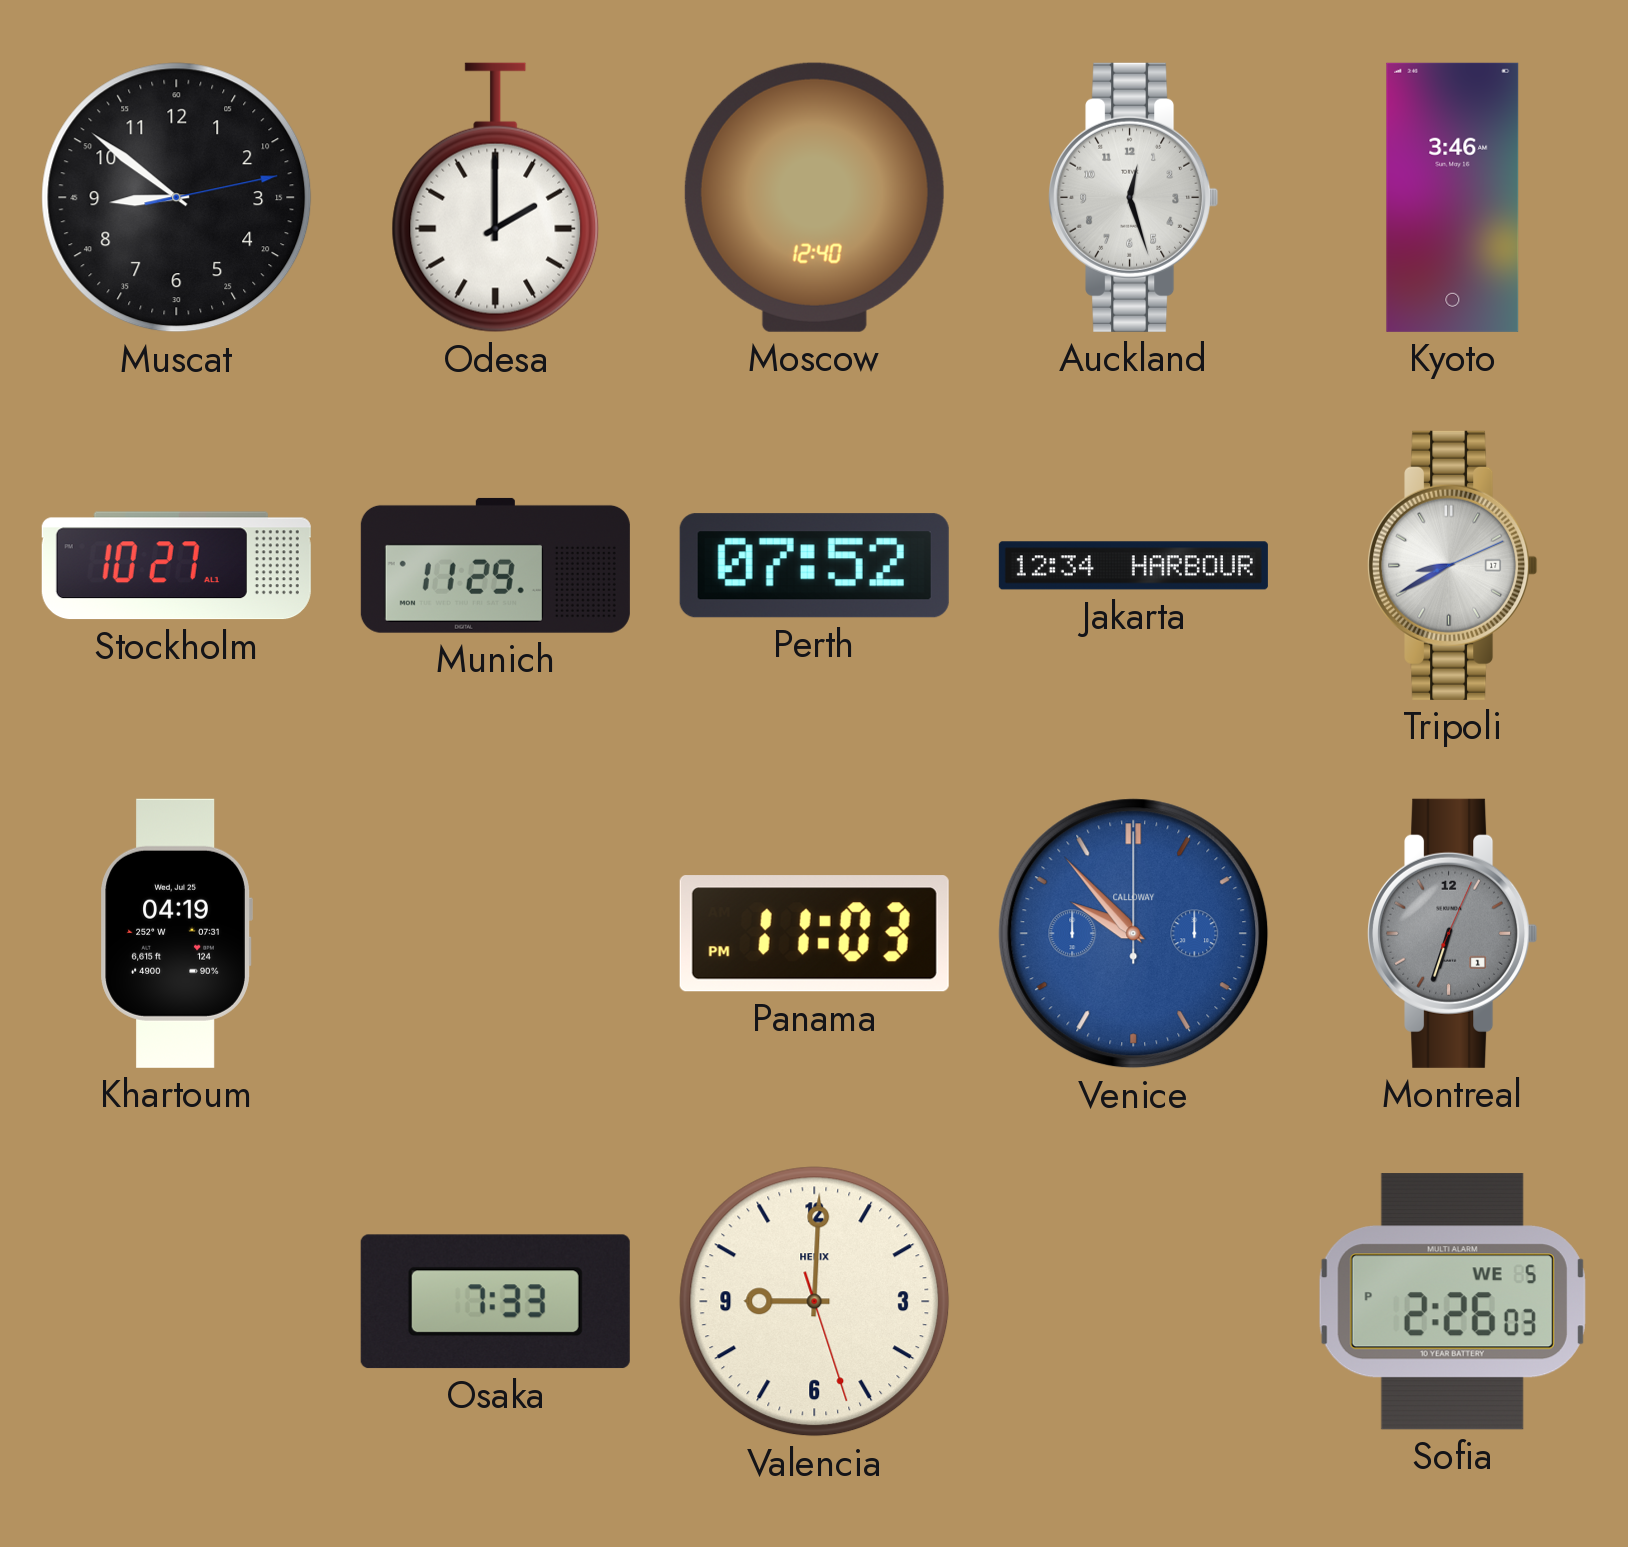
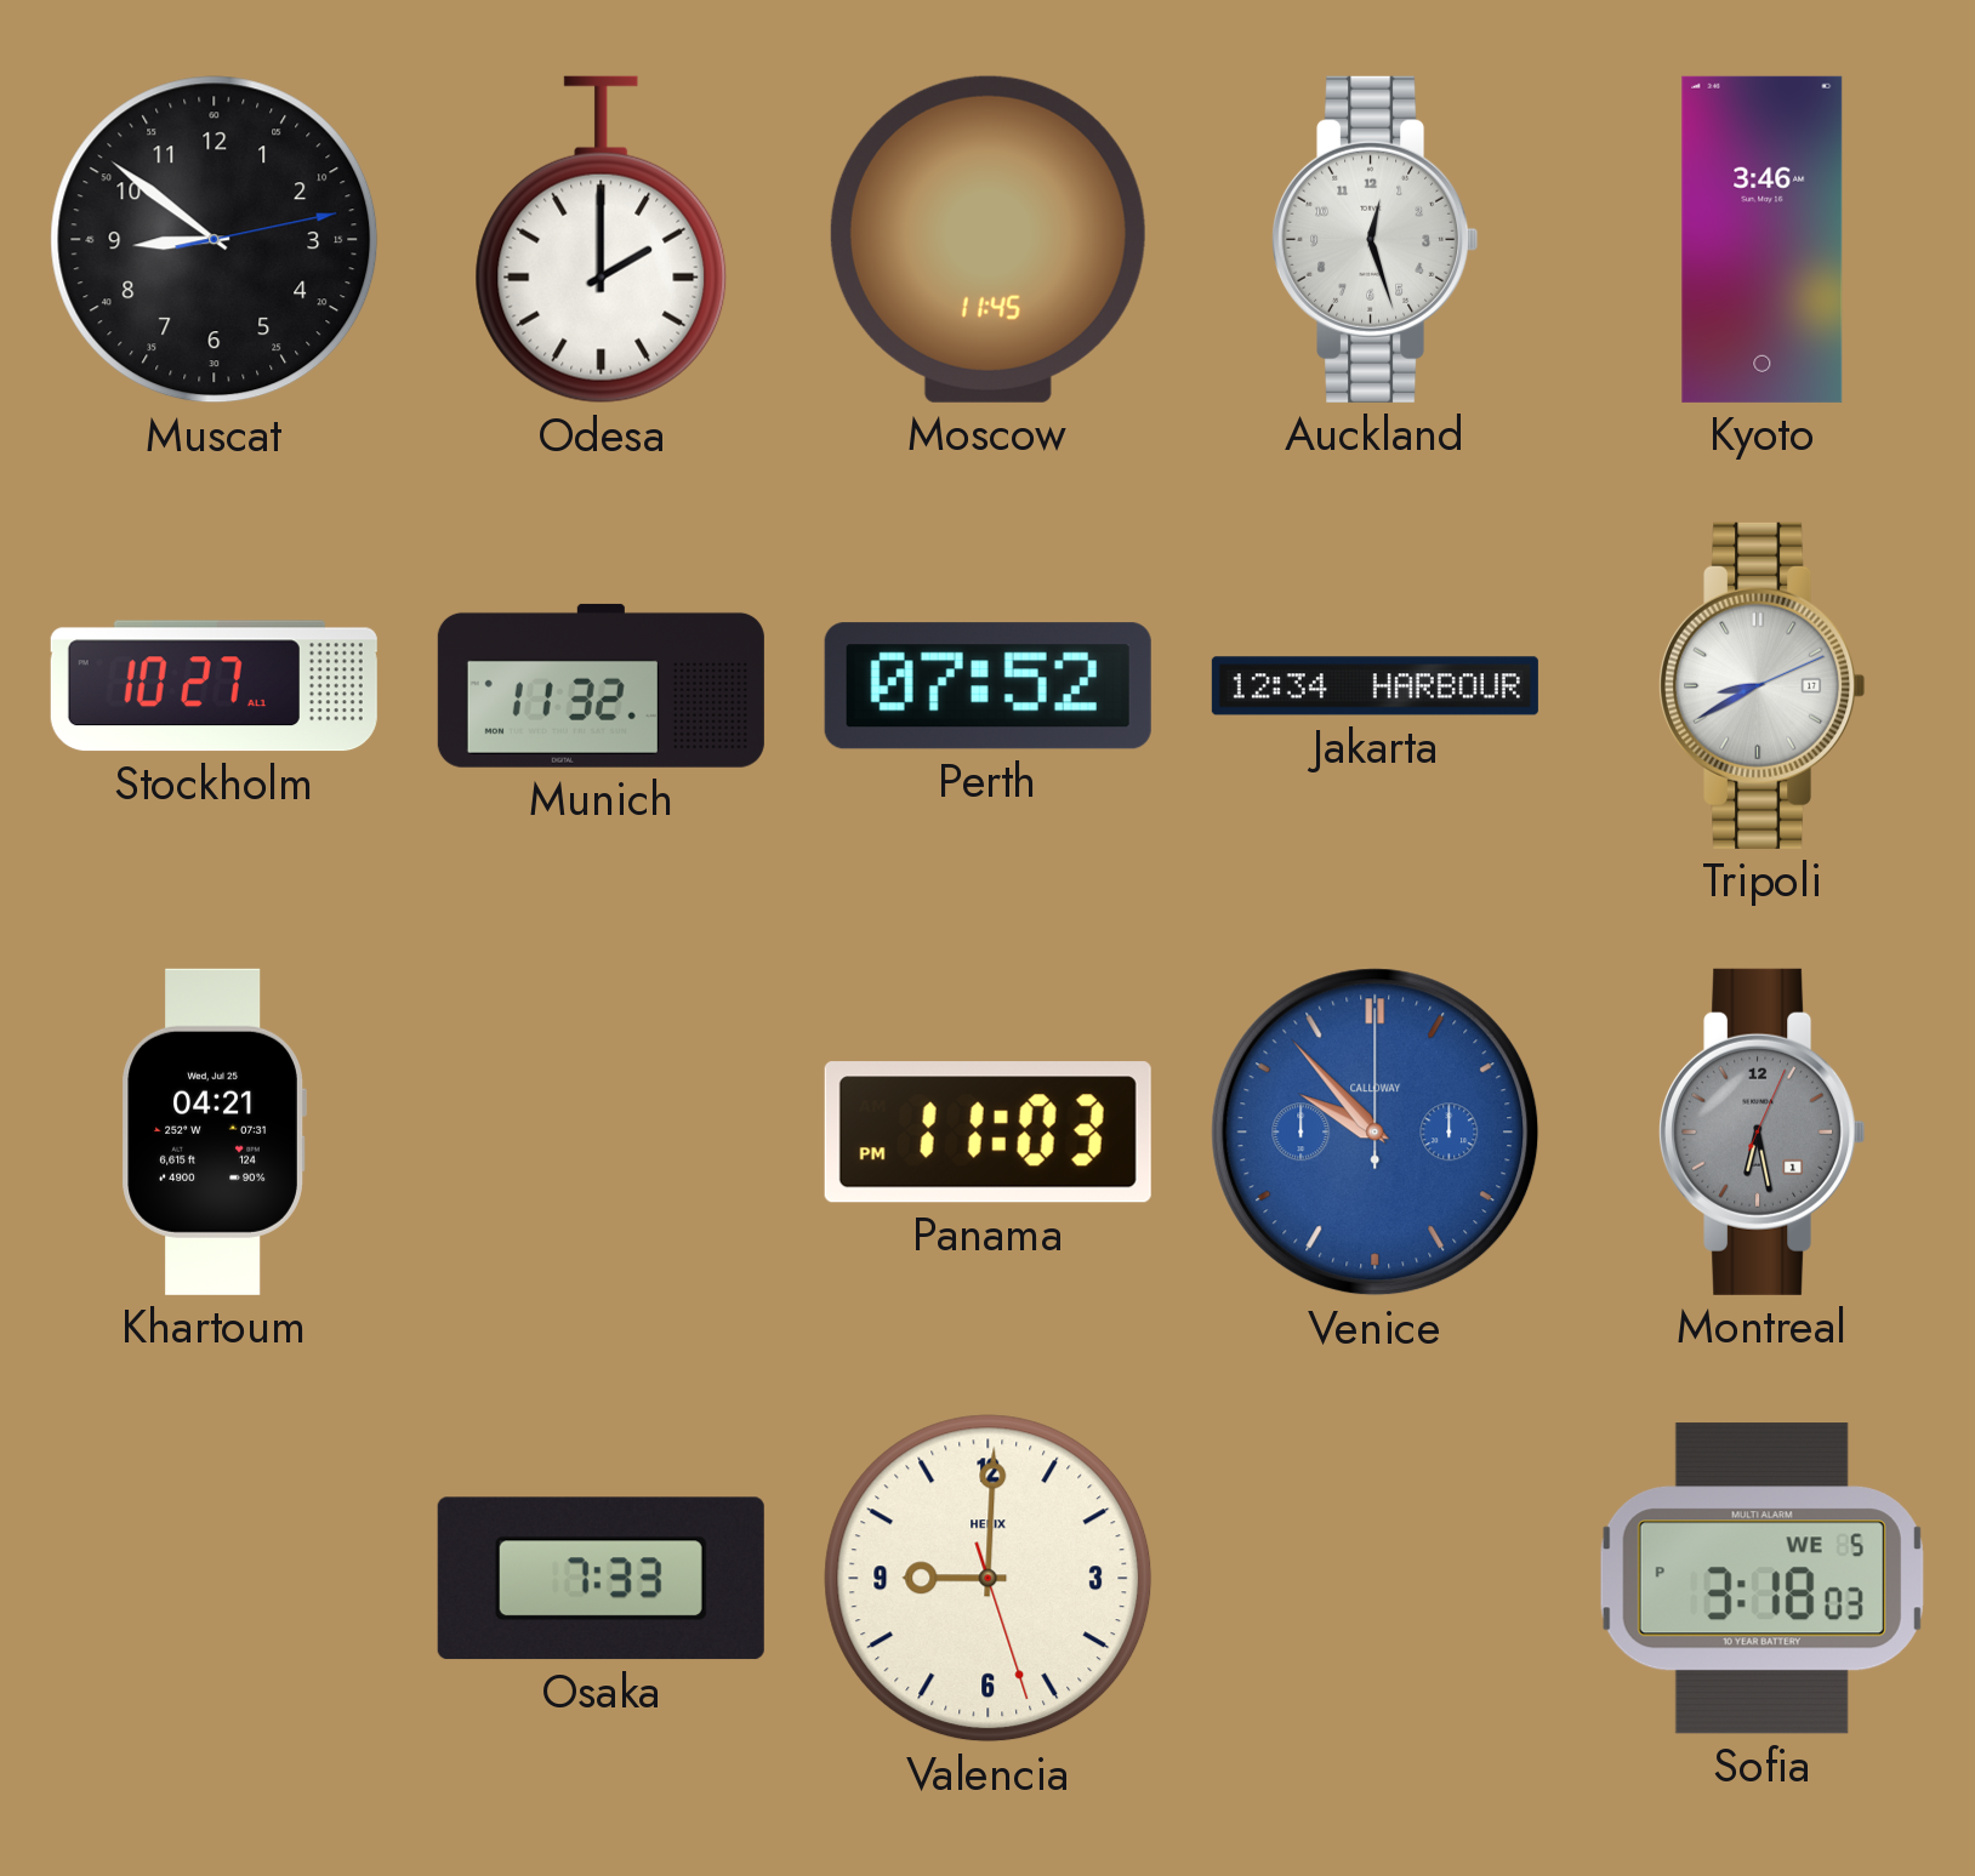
Moscow: 12:40 -> 11:45
Munich: 11:29 -> 11:32
Khartoum: 04:19 -> 04:21
Montreal: 6:33 -> 6:28
Sofia: 2:26 -> 3:18
